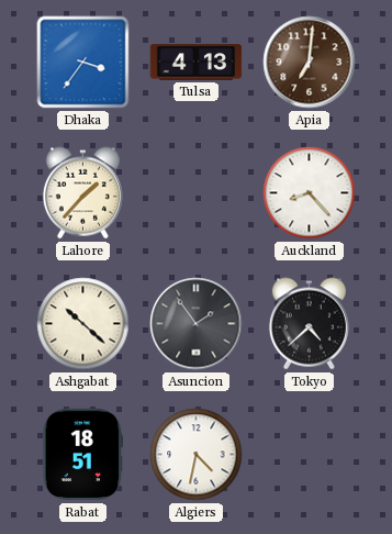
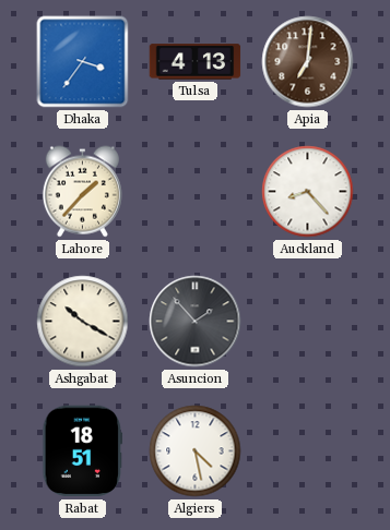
Ashgabat: 10:22 -> 10:20
Asuncion: 1:54 -> 1:53
Tokyo: 4:38 -> none
Algiers: 4:32 -> 4:28
